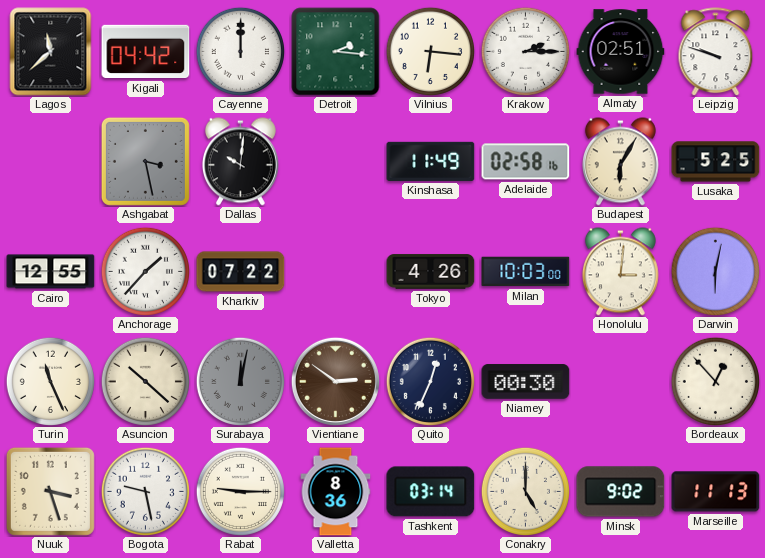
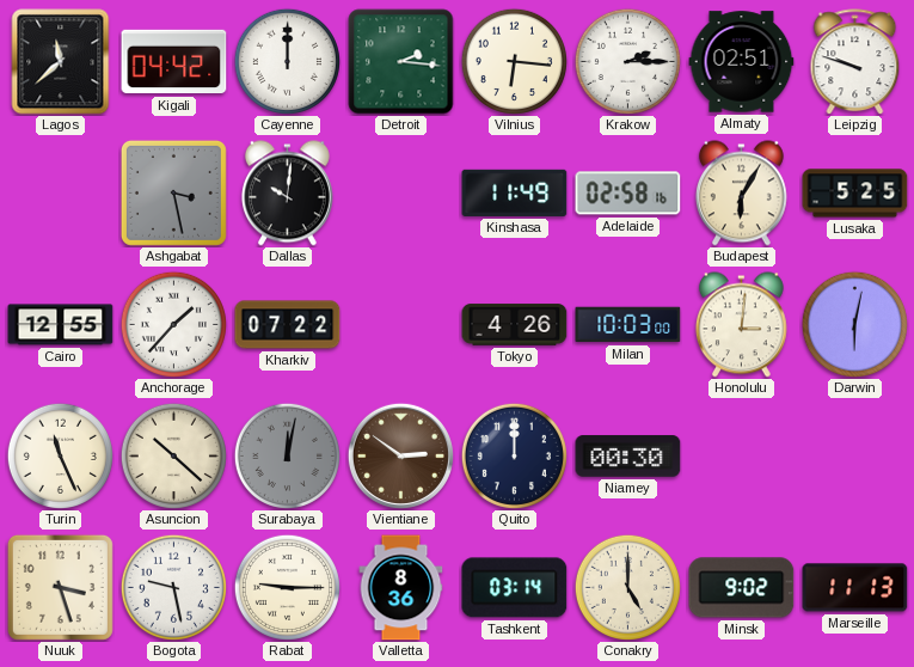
Quito: 12:34 -> 12:00
Bordeaux: 12:53 -> none
